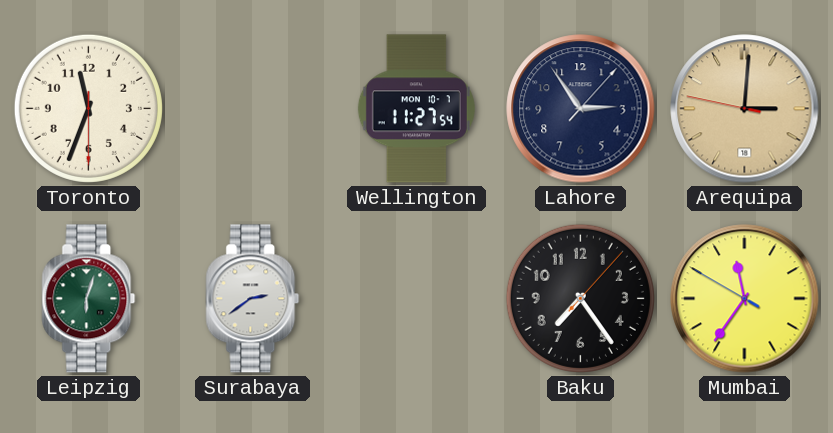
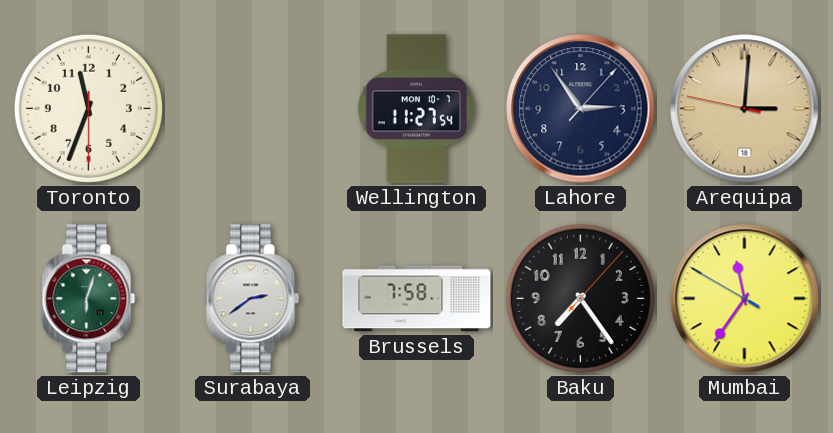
Brussels: none -> 7:58
